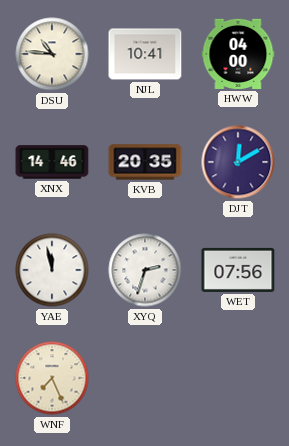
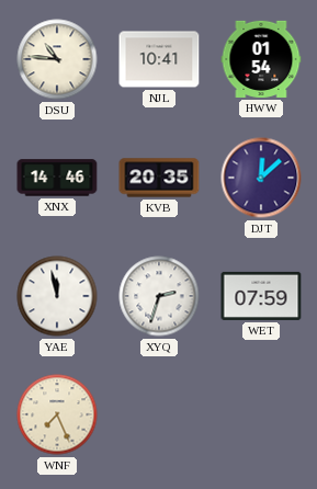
HWW: 04:00 -> 01:54
DJT: 12:10 -> 12:08
WET: 07:56 -> 07:59
